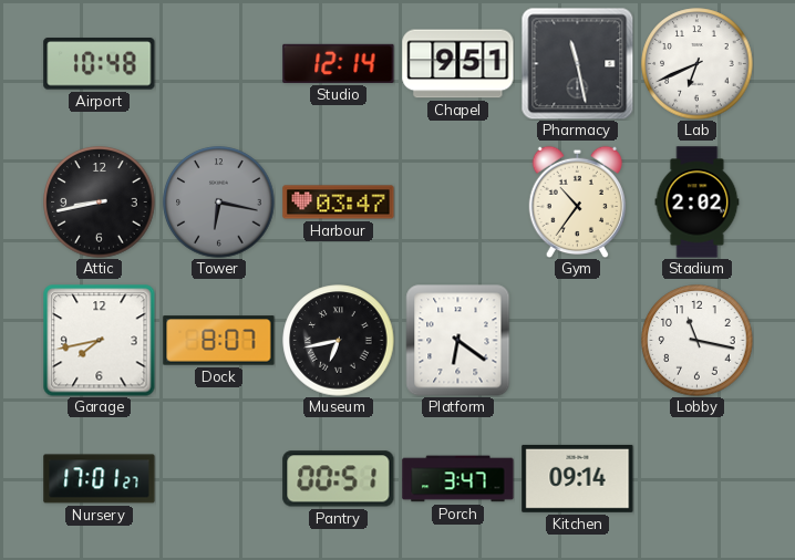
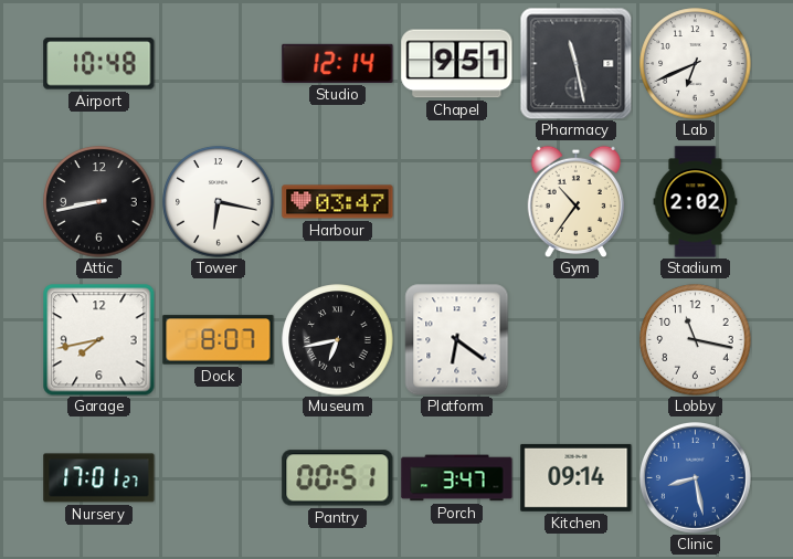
Tower dial: grey -> white
Clinic: none -> 8:28
